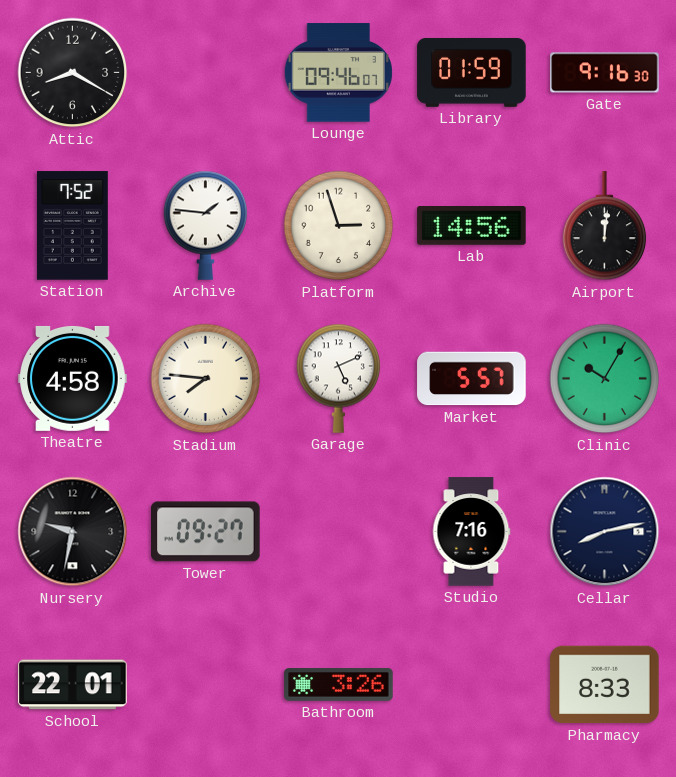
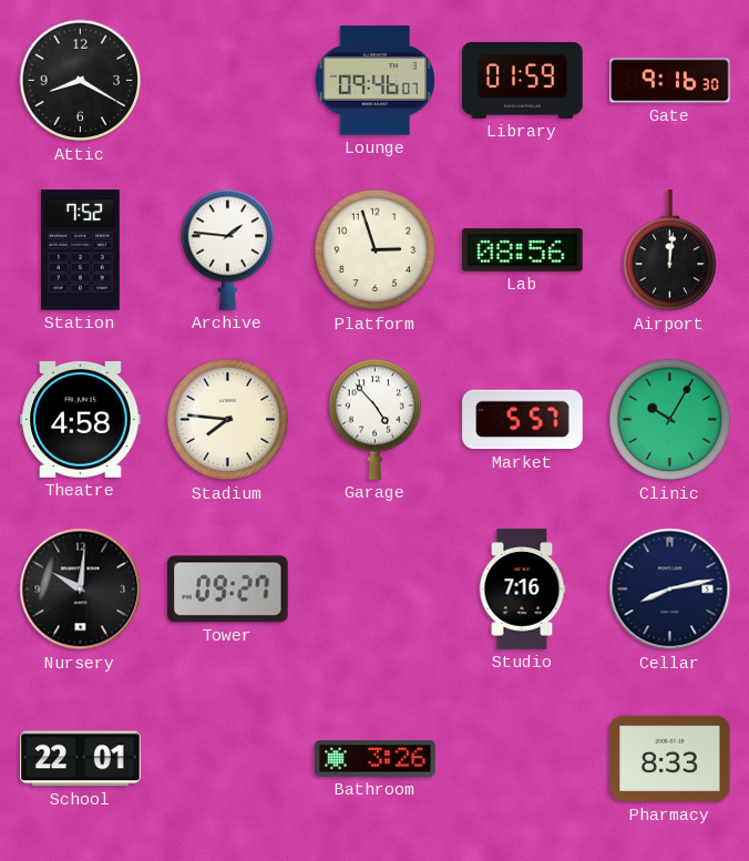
Lab: 14:56 -> 08:56
Garage: 5:11 -> 4:53
Nursery: 9:32 -> 10:01
